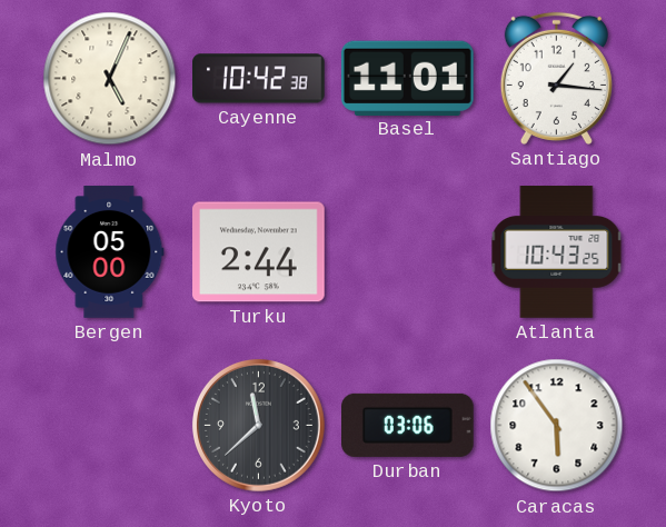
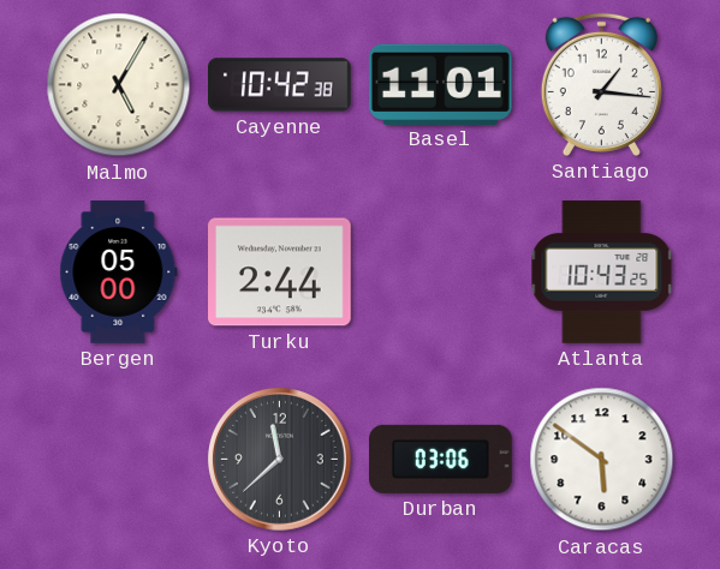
Malmo: 5:04 -> 5:05
Caracas: 5:54 -> 5:51
